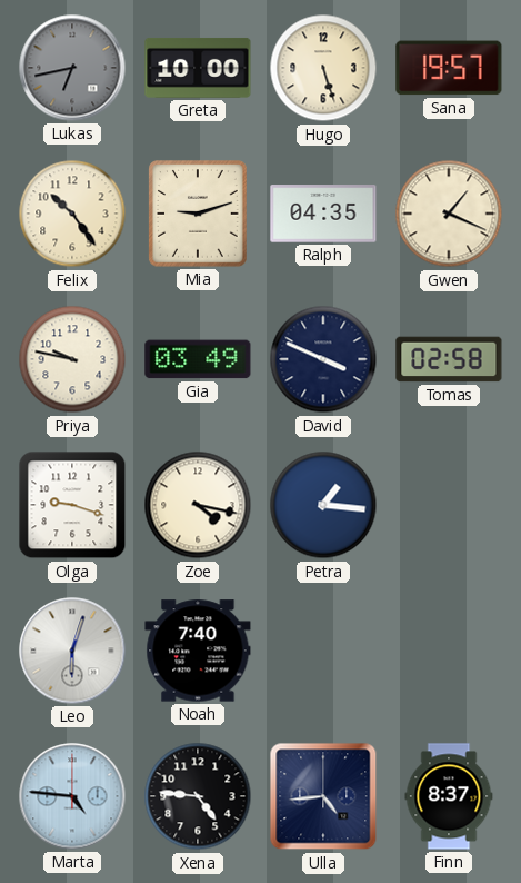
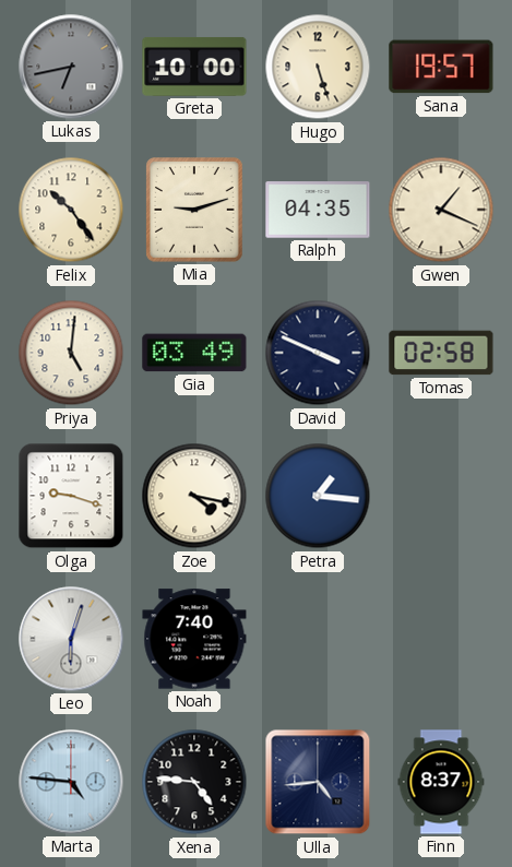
Priya: 9:47 -> 5:01
